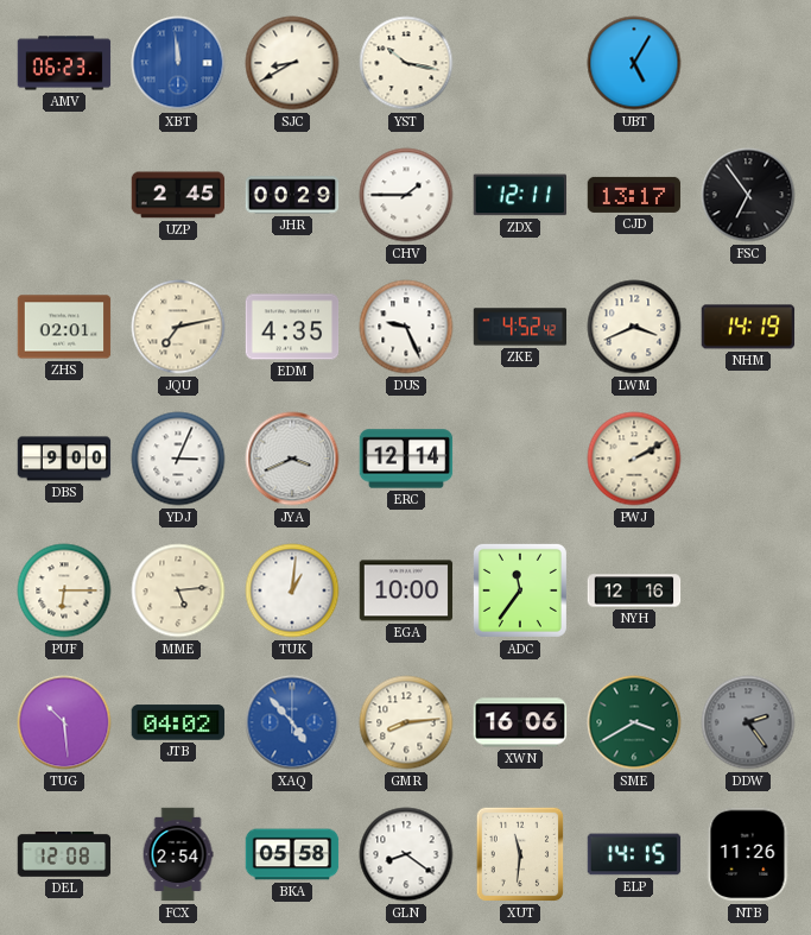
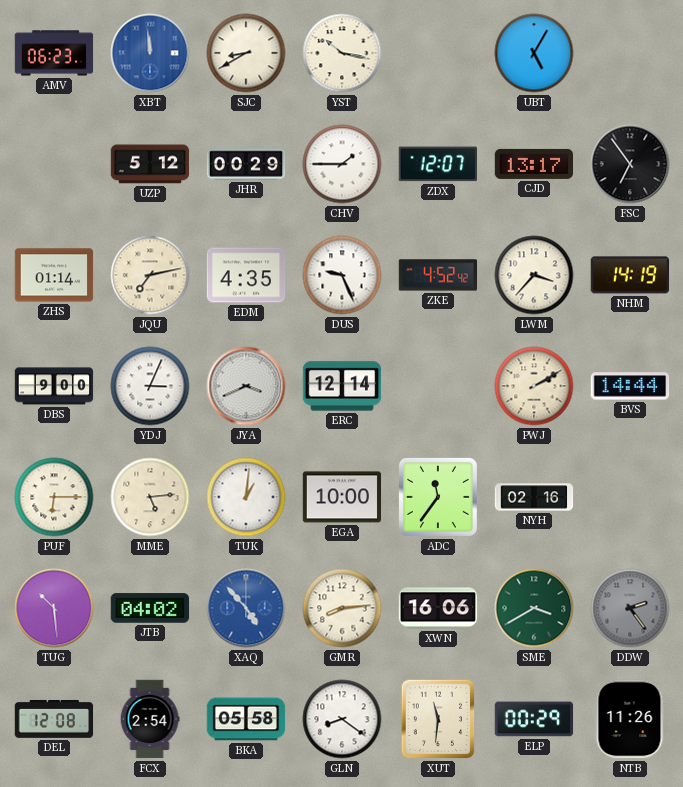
UZP: 2:45 -> 5:12
ZDX: 12:11 -> 12:07
ZHS: 02:01 -> 01:14
LWM: 3:41 -> 3:37
BVS: none -> 14:44
NYH: 12:16 -> 02:16
ELP: 14:15 -> 00:29
